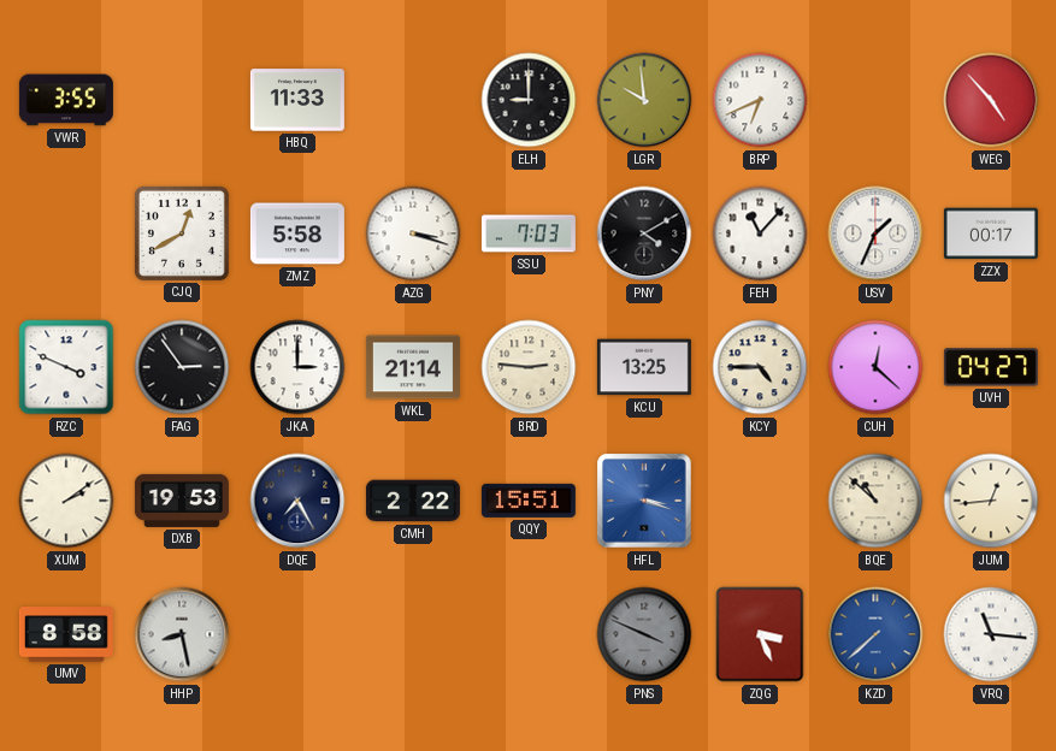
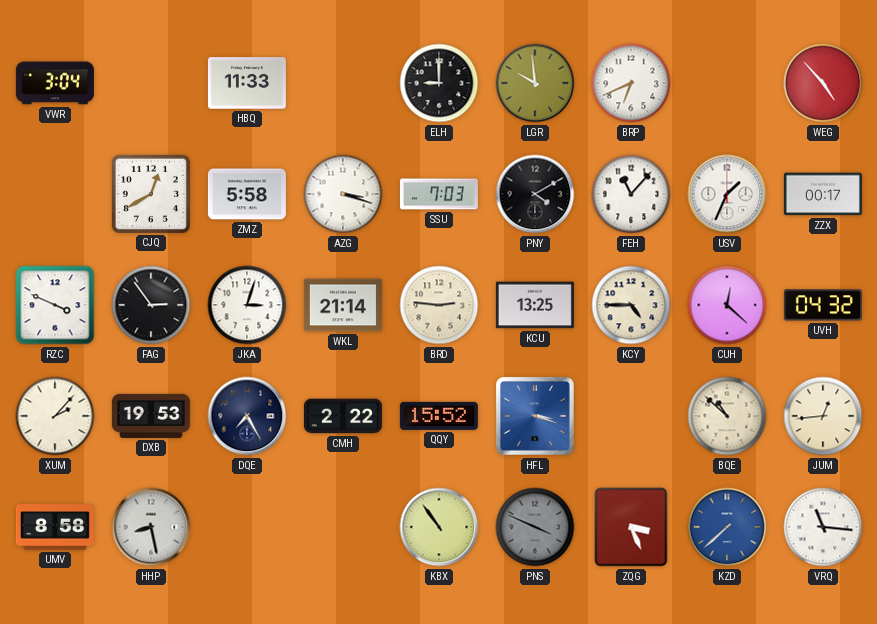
VWR: 3:55 -> 3:04
JKA: 3:00 -> 3:03
UVH: 04:27 -> 04:32
XUM: 2:09 -> 2:07
QQY: 15:51 -> 15:52
KBX: none -> 10:54
